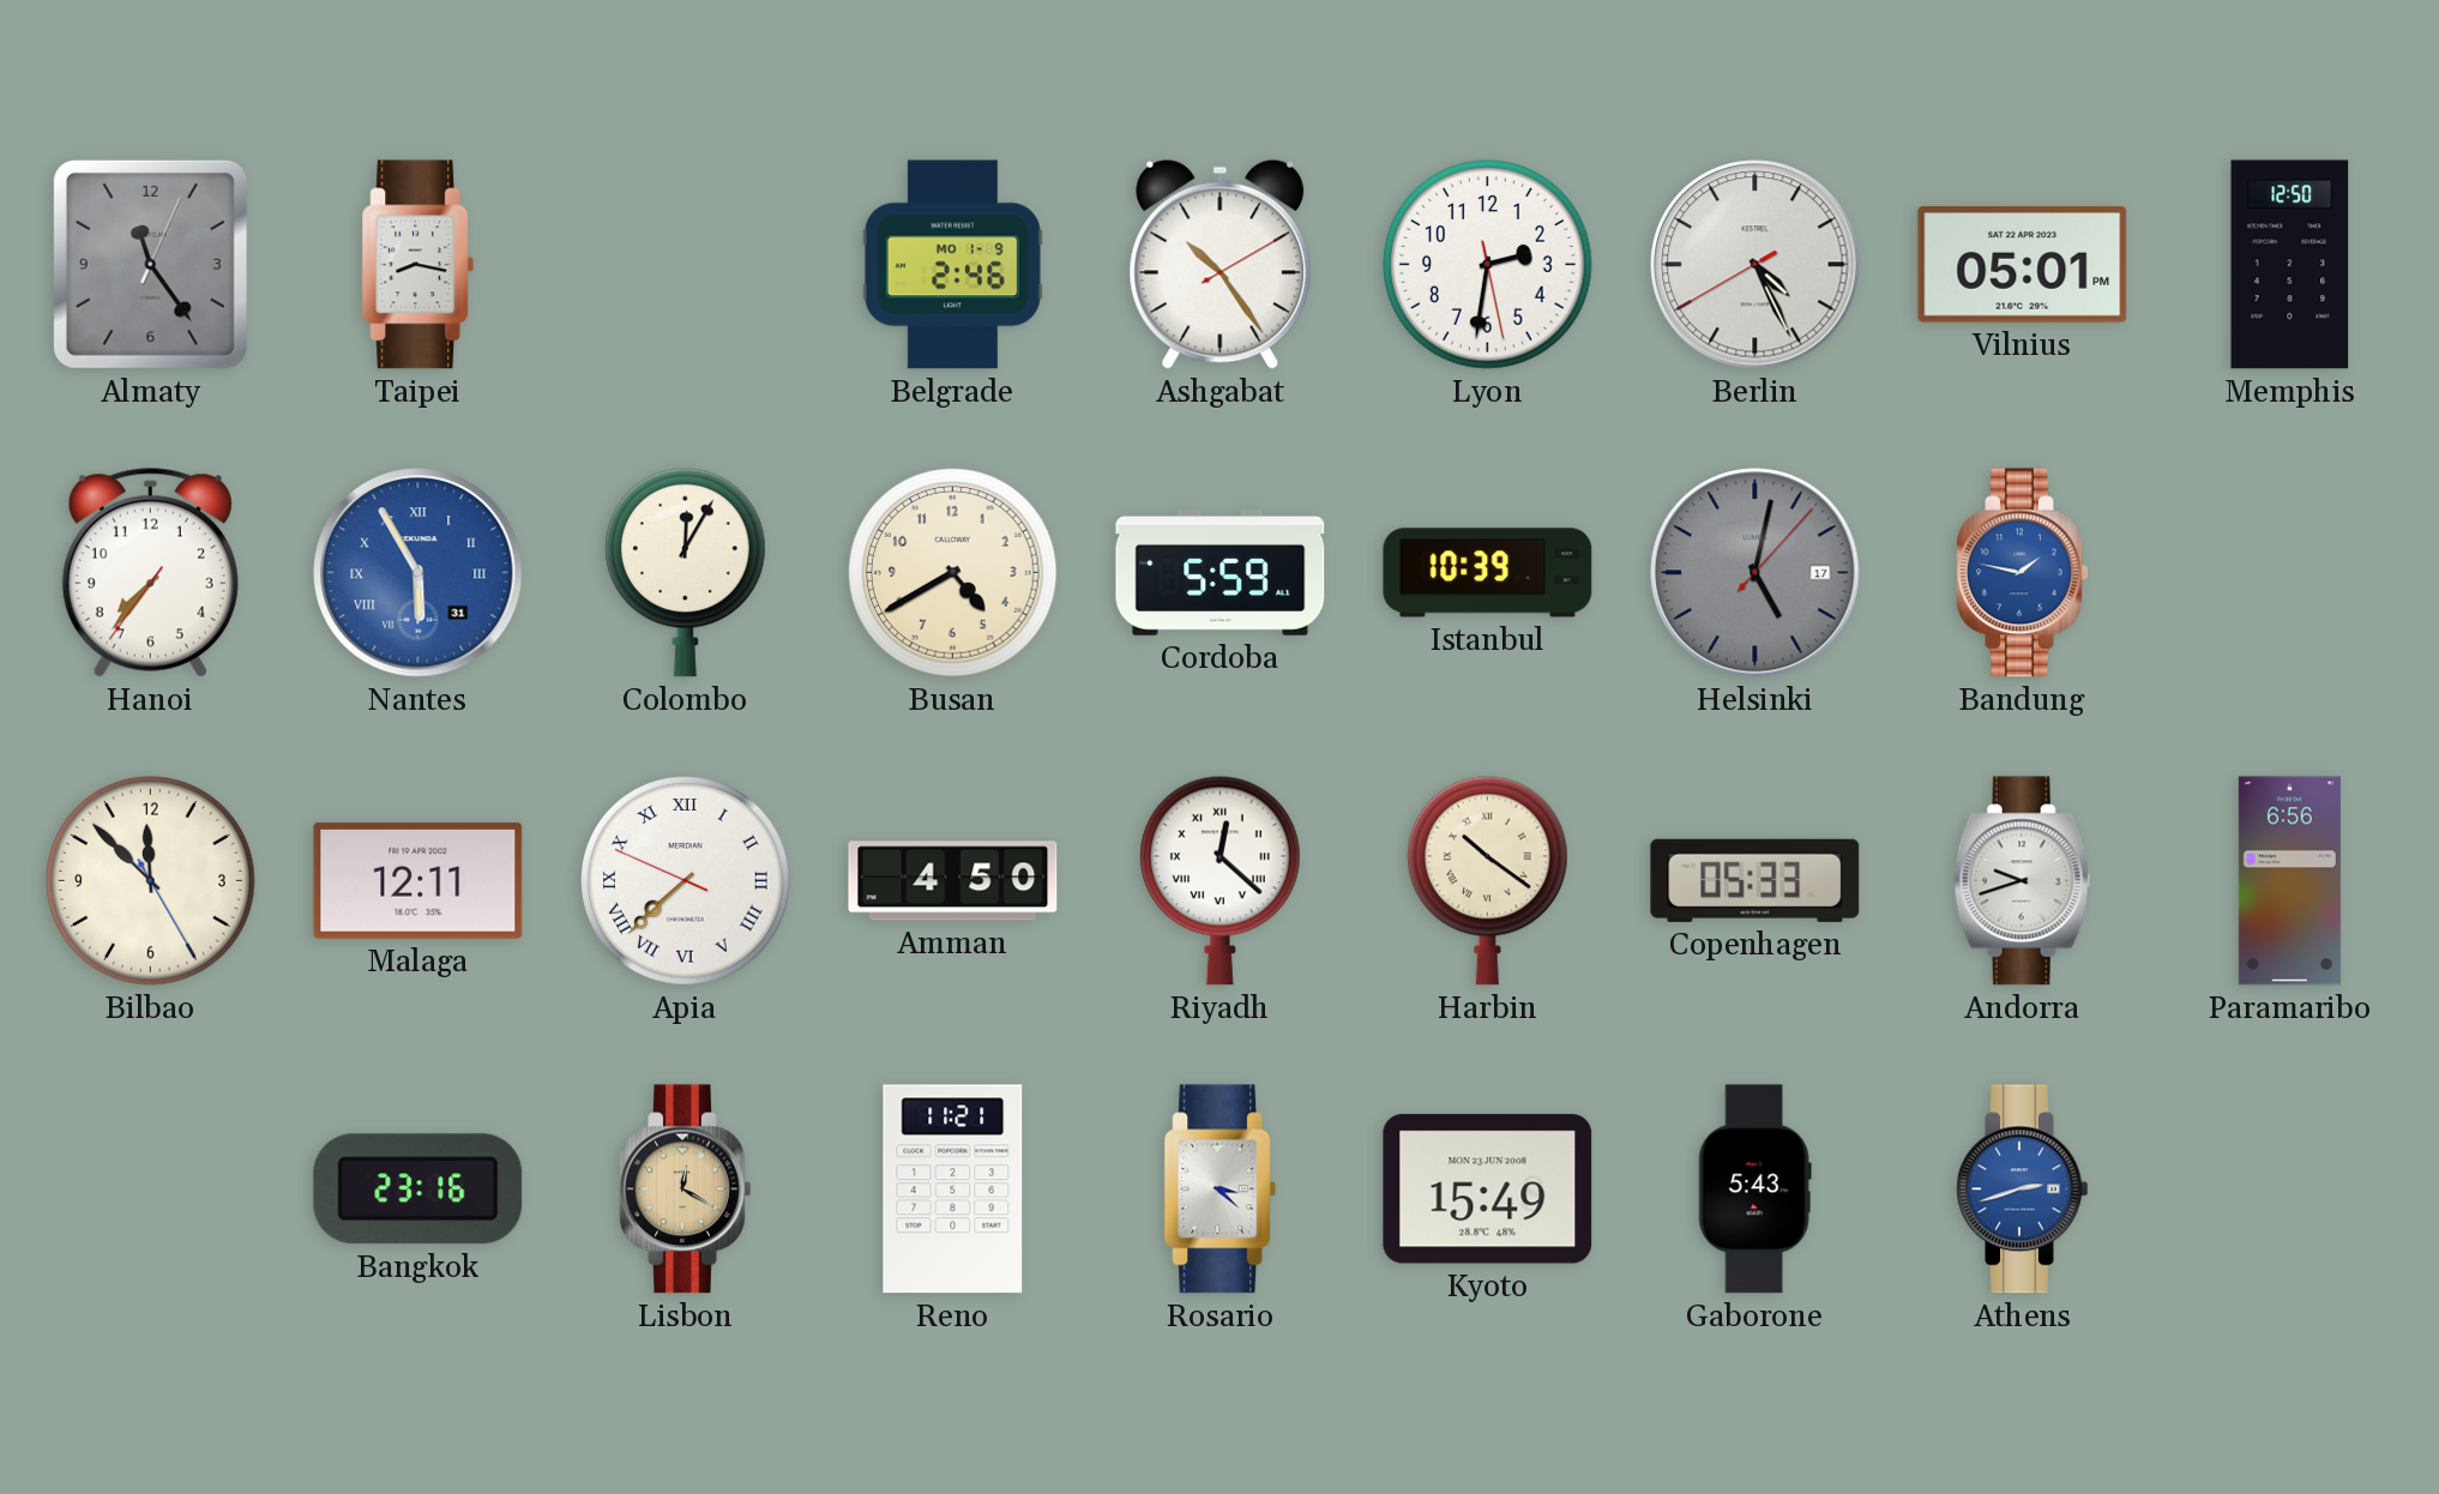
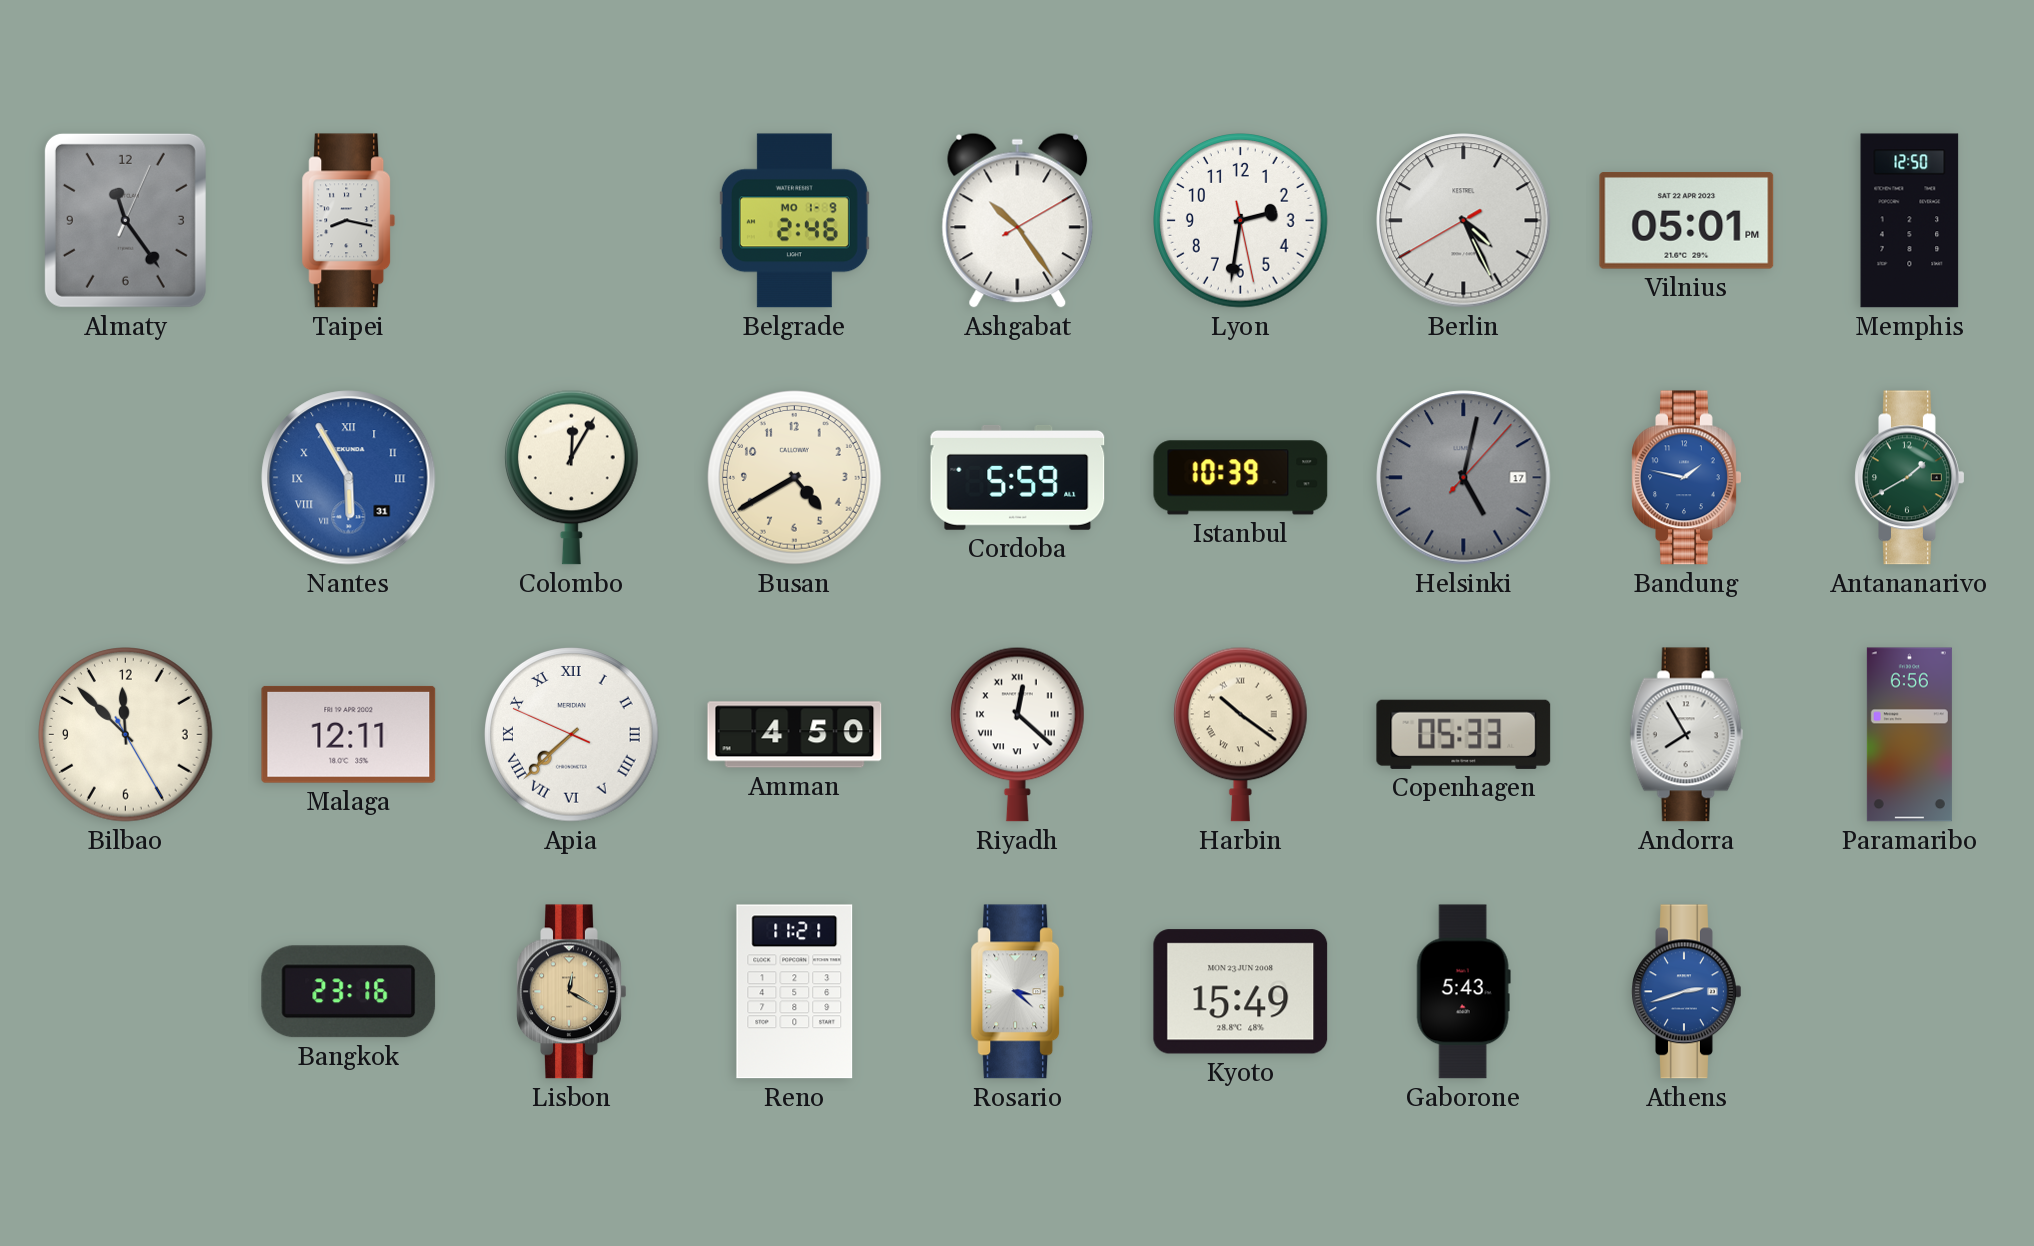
Hanoi: 7:36 -> none
Antananarivo: none -> 1:40
Andorra: 9:42 -> 7:55
